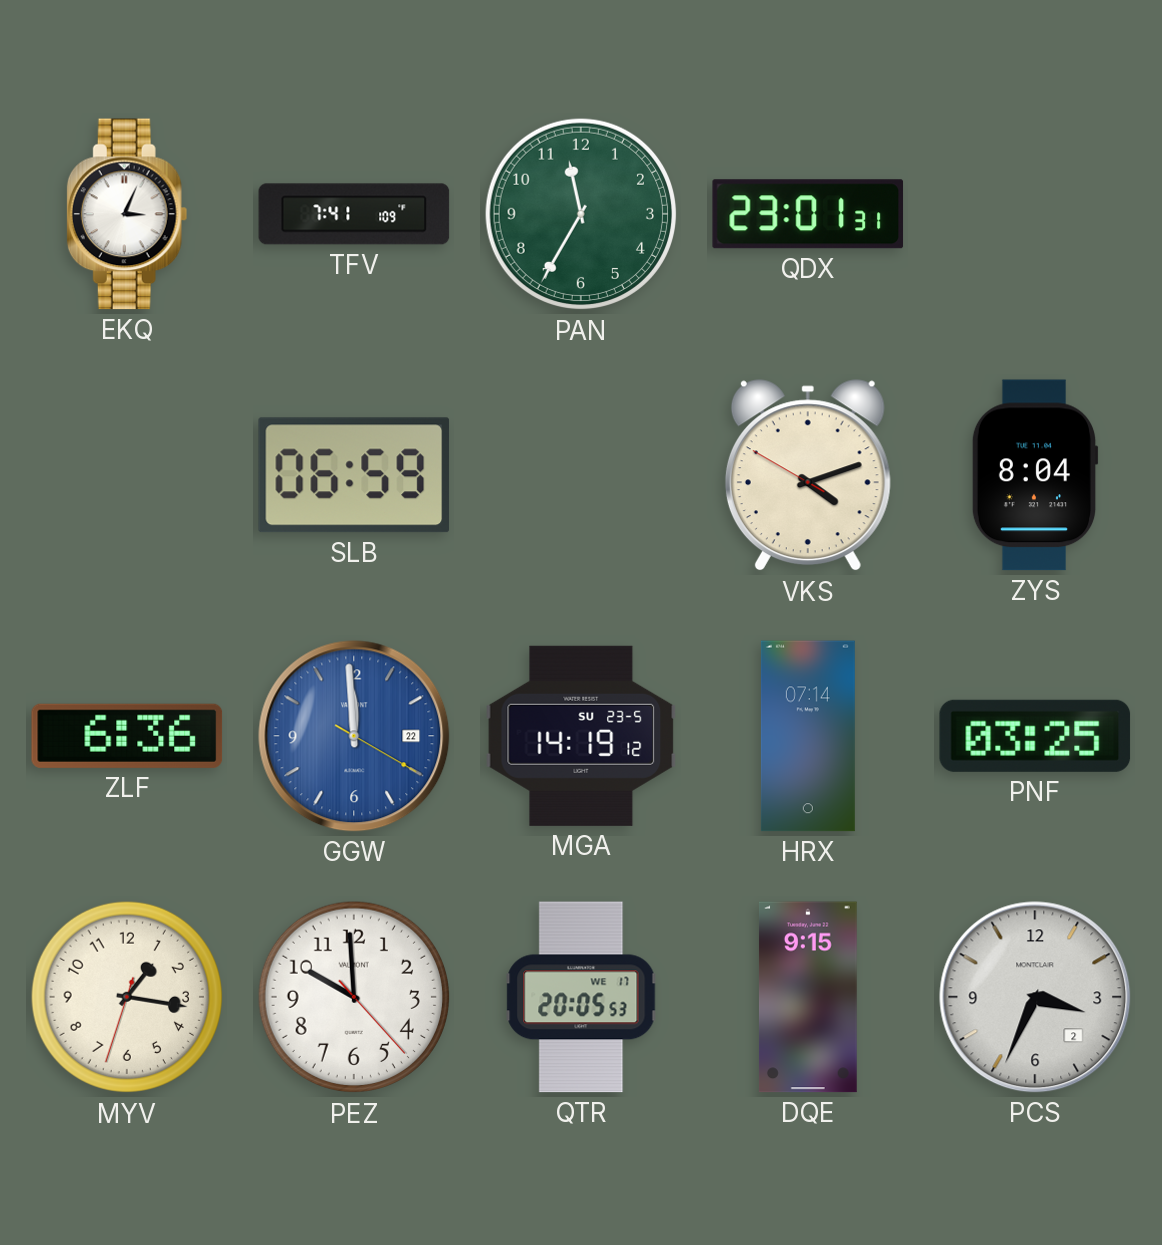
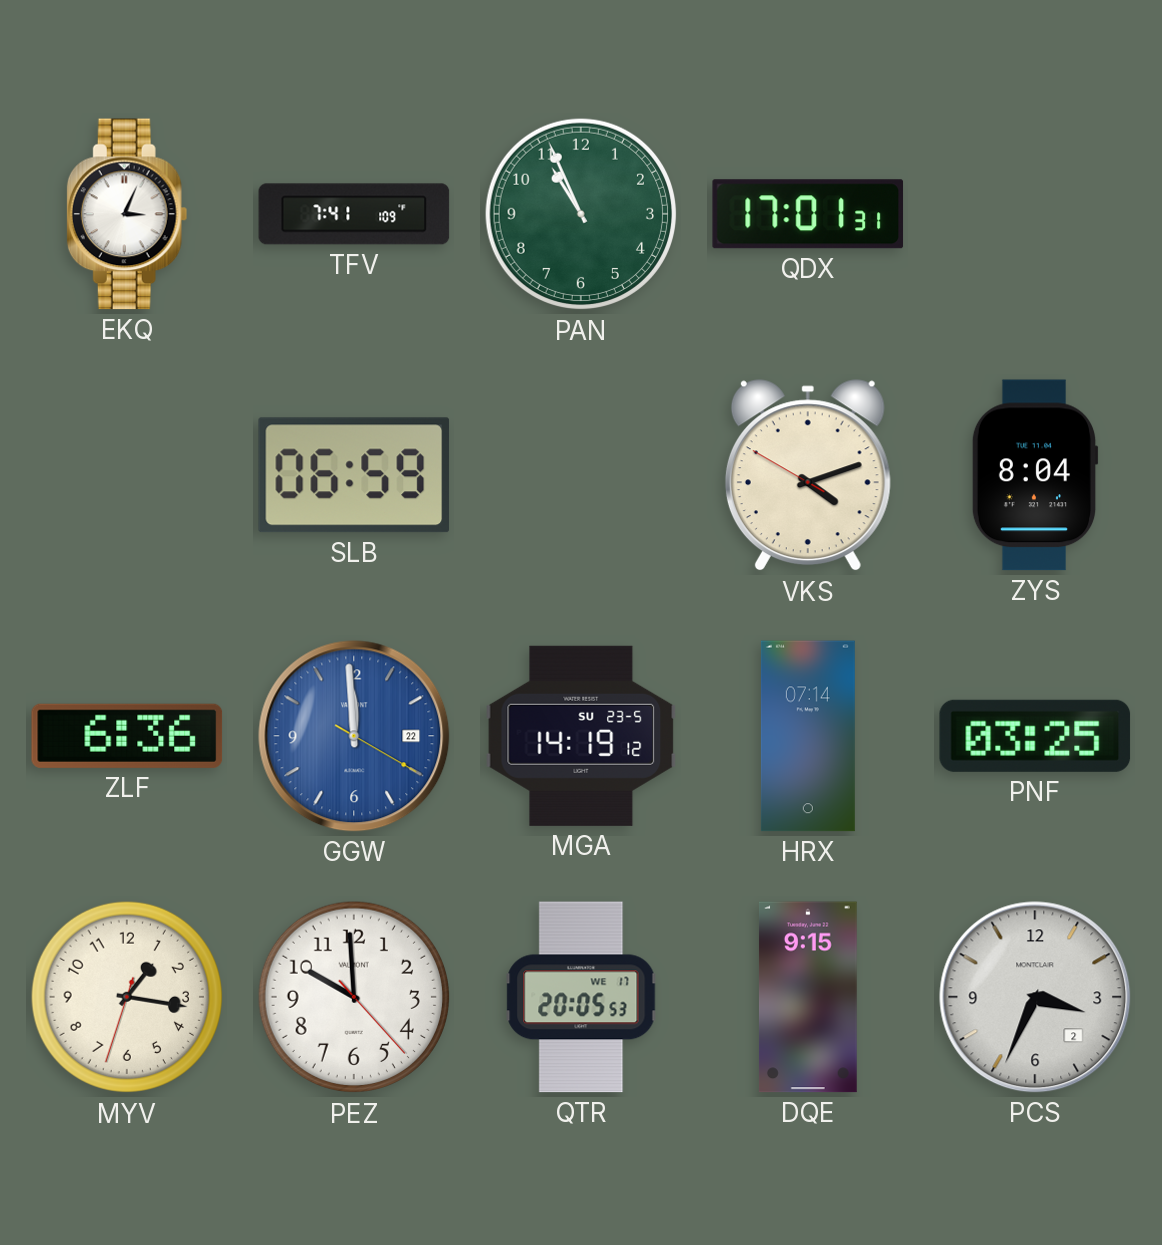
PAN: 11:35 -> 10:56
QDX: 23:01 -> 17:01
